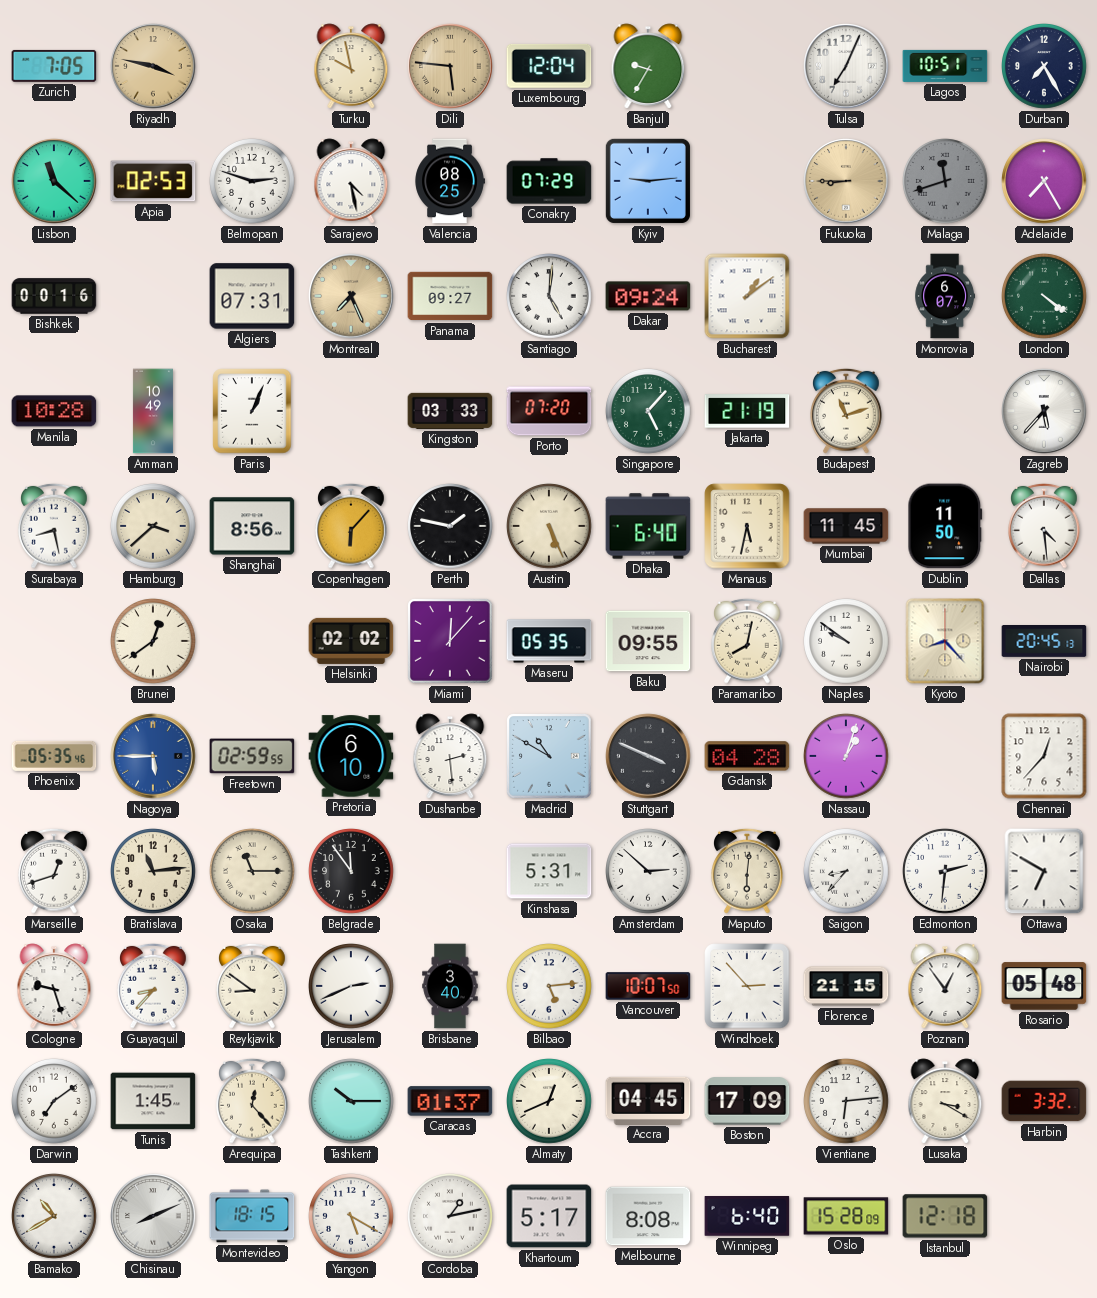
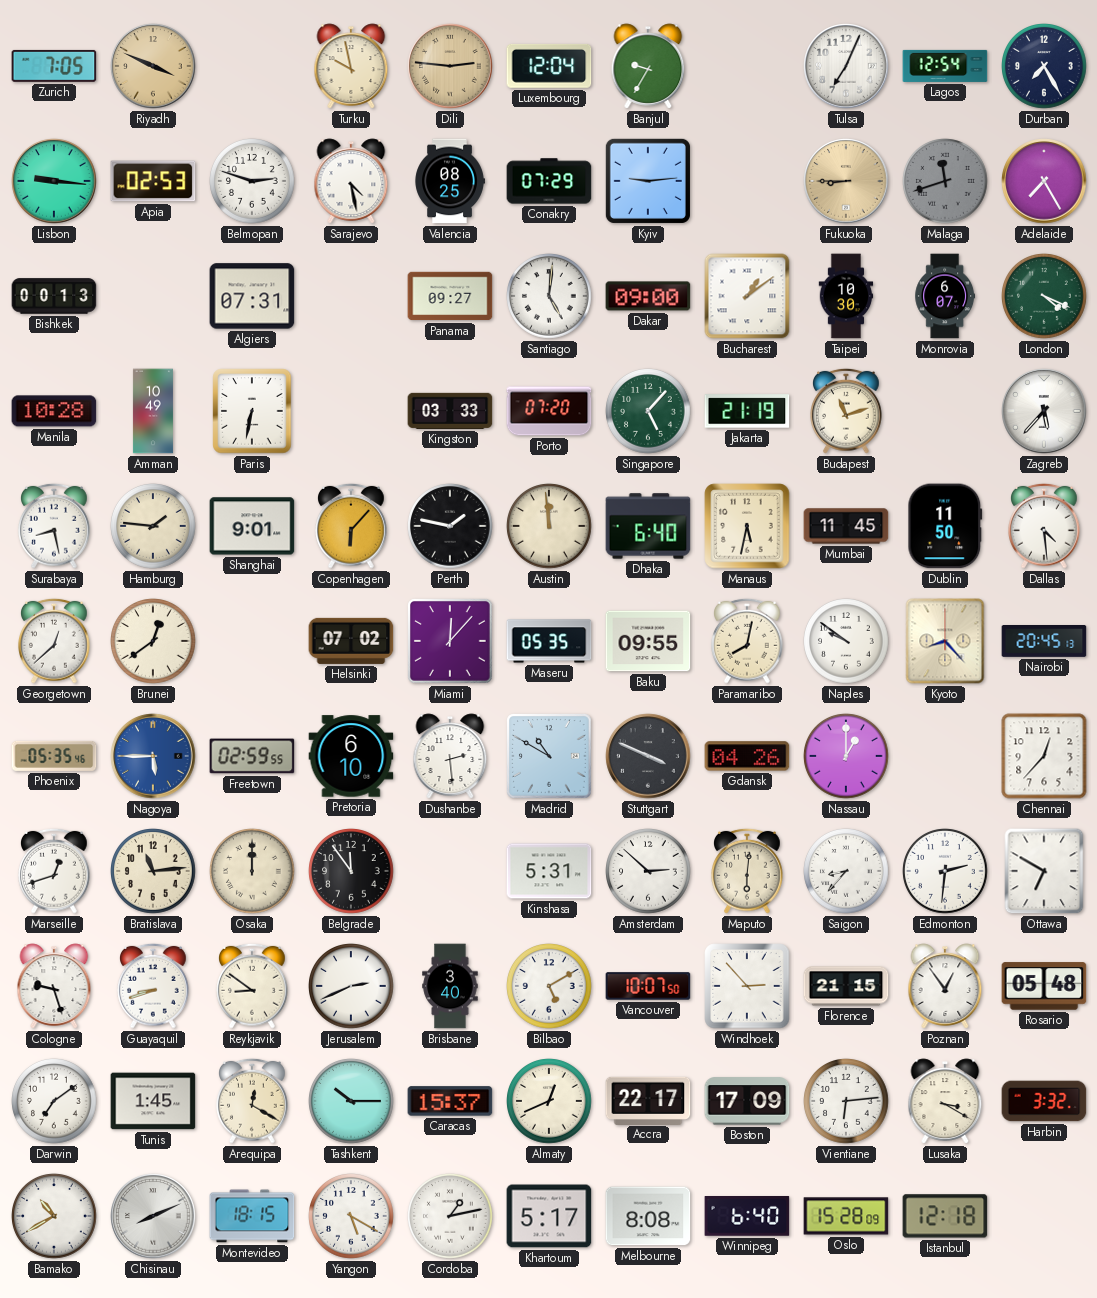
Riyadh: 3:47 -> 3:49
Dili: 5:46 -> 2:46
Lagos: 10:51 -> 12:54
Lisbon: 11:22 -> 9:16
Bishkek: 00:16 -> 00:13
Montreal: 7:26 -> none
Dakar: 09:24 -> 09:00
Taipei: none -> 10:30
London: 4:21 -> 4:19
Paris: 1:04 -> 6:32
Hamburg: 3:38 -> 1:46
Shanghai: 8:56 -> 9:01
Austin: 5:26 -> 11:59
Georgetown: none -> 12:38
Helsinki: 02:02 -> 07:02
Gdansk: 04:28 -> 04:26
Nassau: 1:03 -> 1:00
Osaka: 11:15 -> 12:00
Guayaquil: 8:37 -> 8:42
Bilbao: 5:14 -> 5:10
Arequipa: 12:23 -> 12:20
Caracas: 01:37 -> 15:37
Accra: 04:45 -> 22:17
